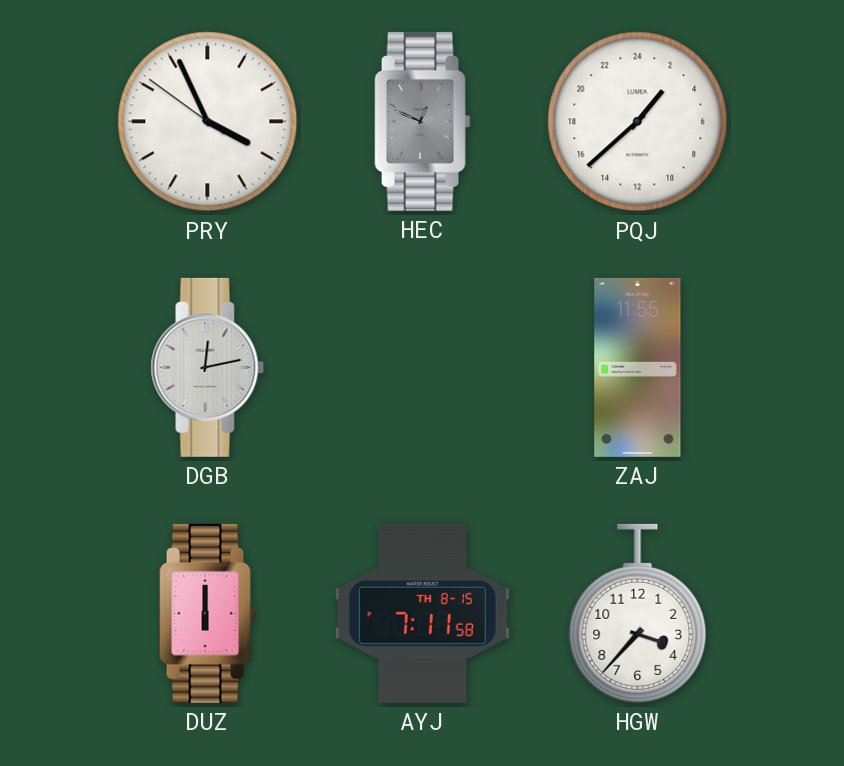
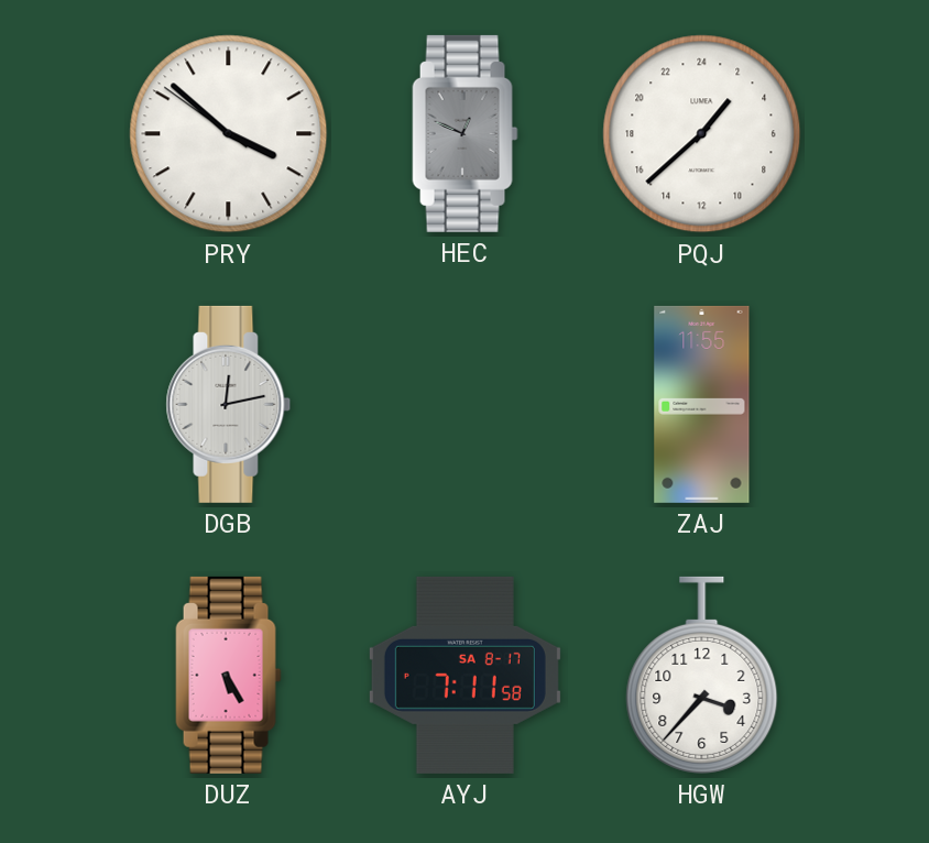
PRY: 3:55 -> 3:51
DUZ: 6:00 -> 5:25
AYJ date: TH 8-15 -> SA 8-17
